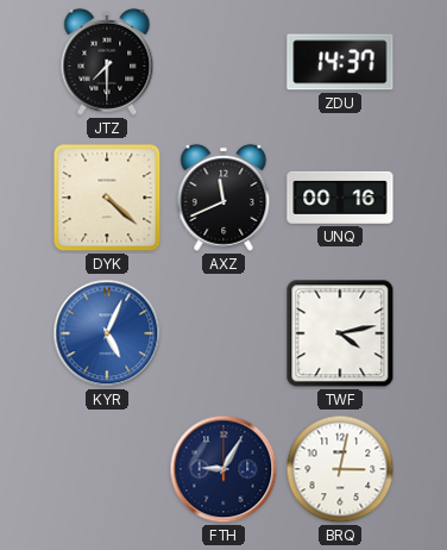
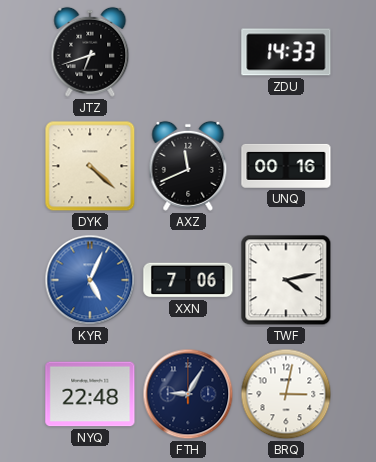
JTZ: 7:30 -> 6:42
ZDU: 14:37 -> 14:33
XXN: none -> 7:06
NYQ: none -> 22:48
